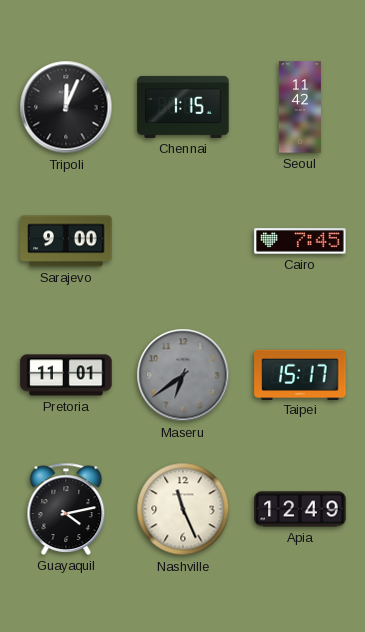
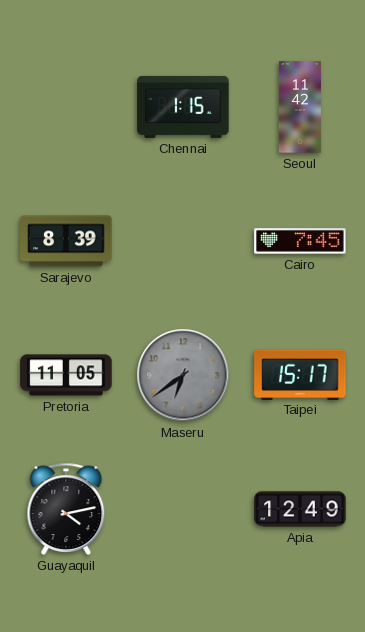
Tripoli: 12:04 -> none
Sarajevo: 9:00 -> 8:39
Pretoria: 11:01 -> 11:05
Nashville: 11:26 -> none
